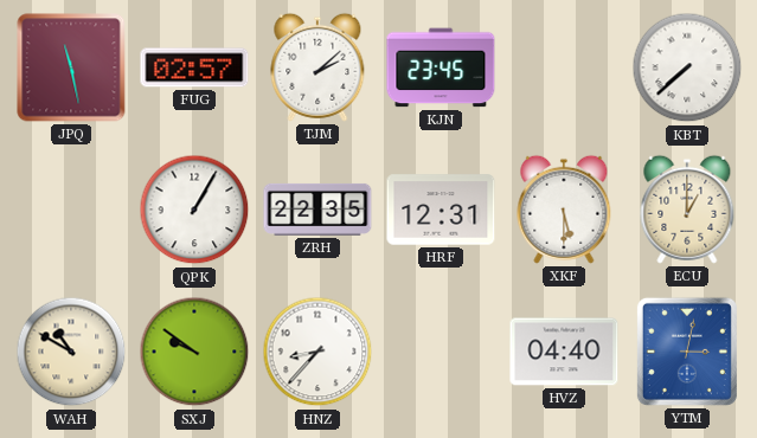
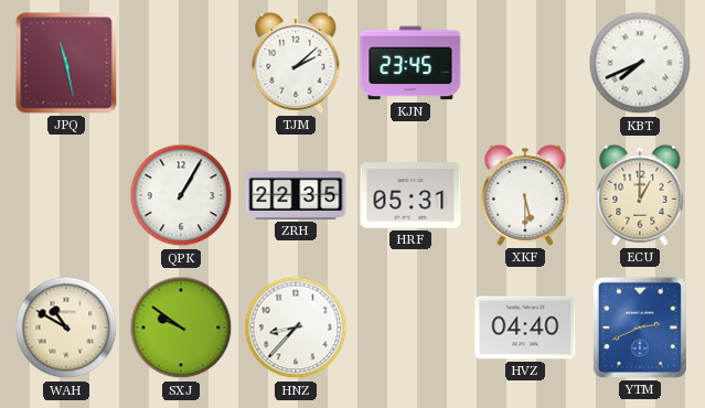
FUG: 02:57 -> none
KBT: 7:38 -> 7:41
HRF: 12:31 -> 05:31
YTM: 3:02 -> 2:41
